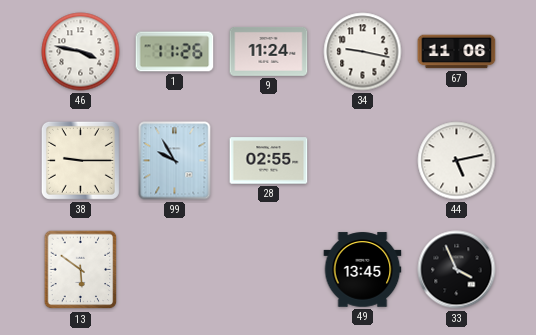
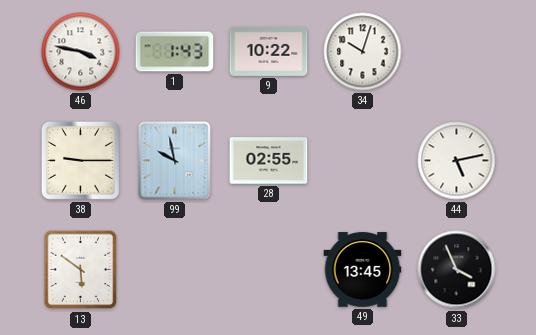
1: 11:26 -> 1:43
9: 11:24 -> 10:22
34: 9:17 -> 10:03
67: 11:06 -> none
99: 9:55 -> 9:58
